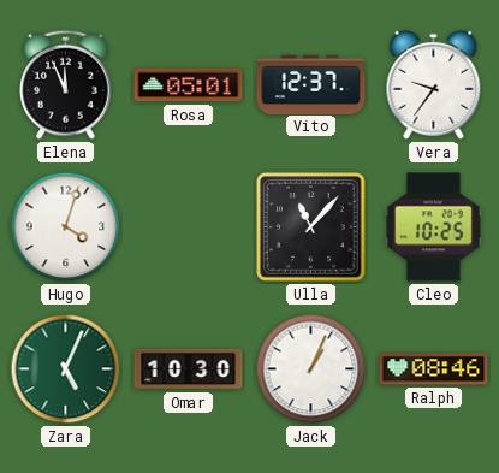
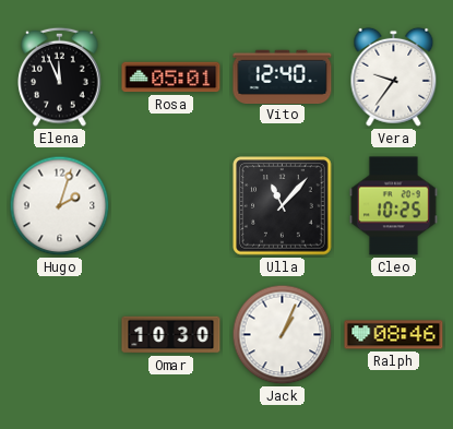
Vito: 12:37 -> 12:40
Hugo: 4:03 -> 2:03
Zara: 5:04 -> none
